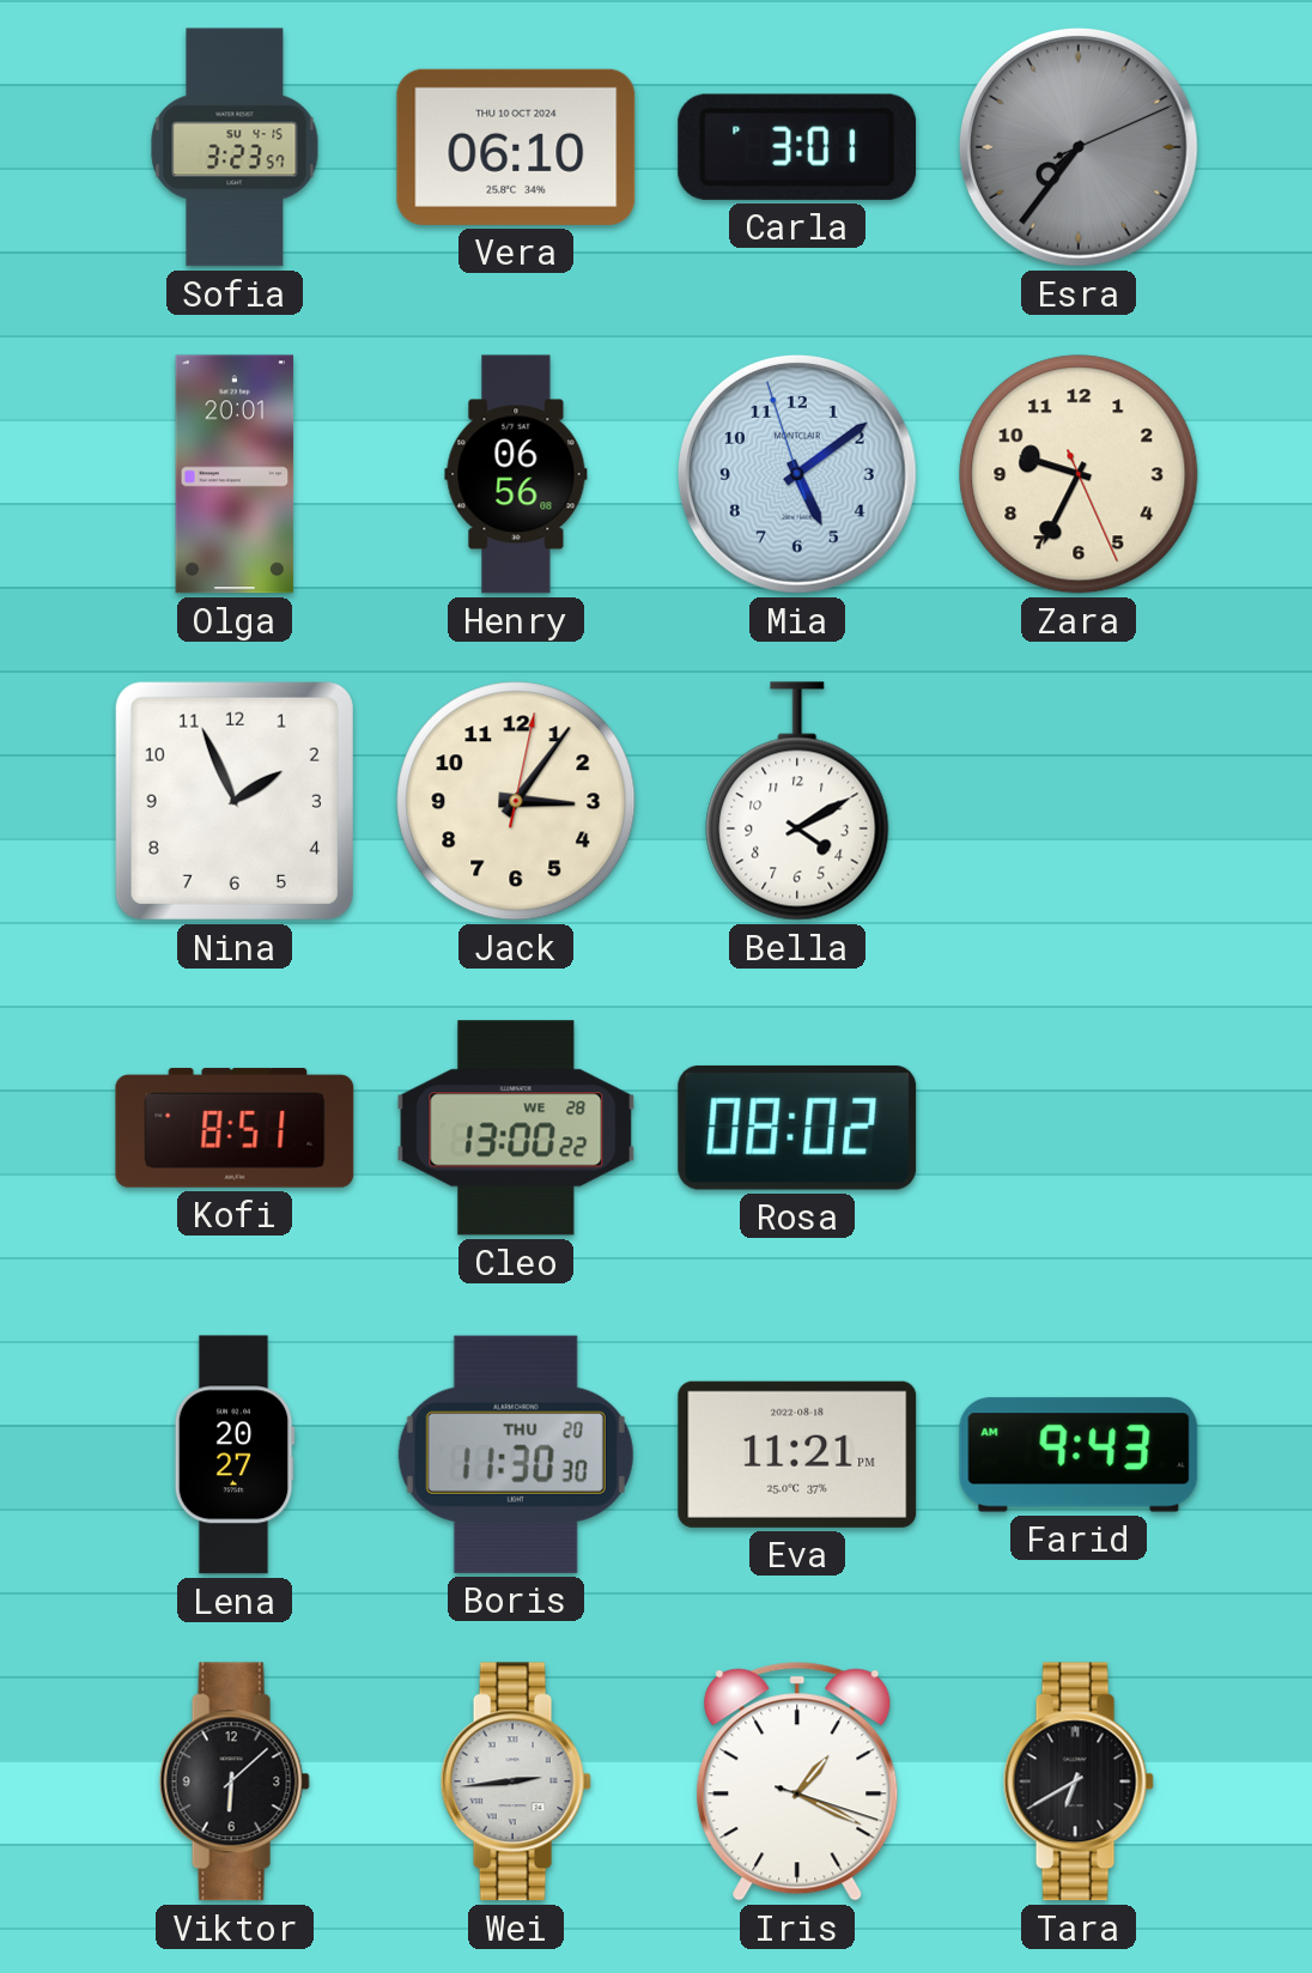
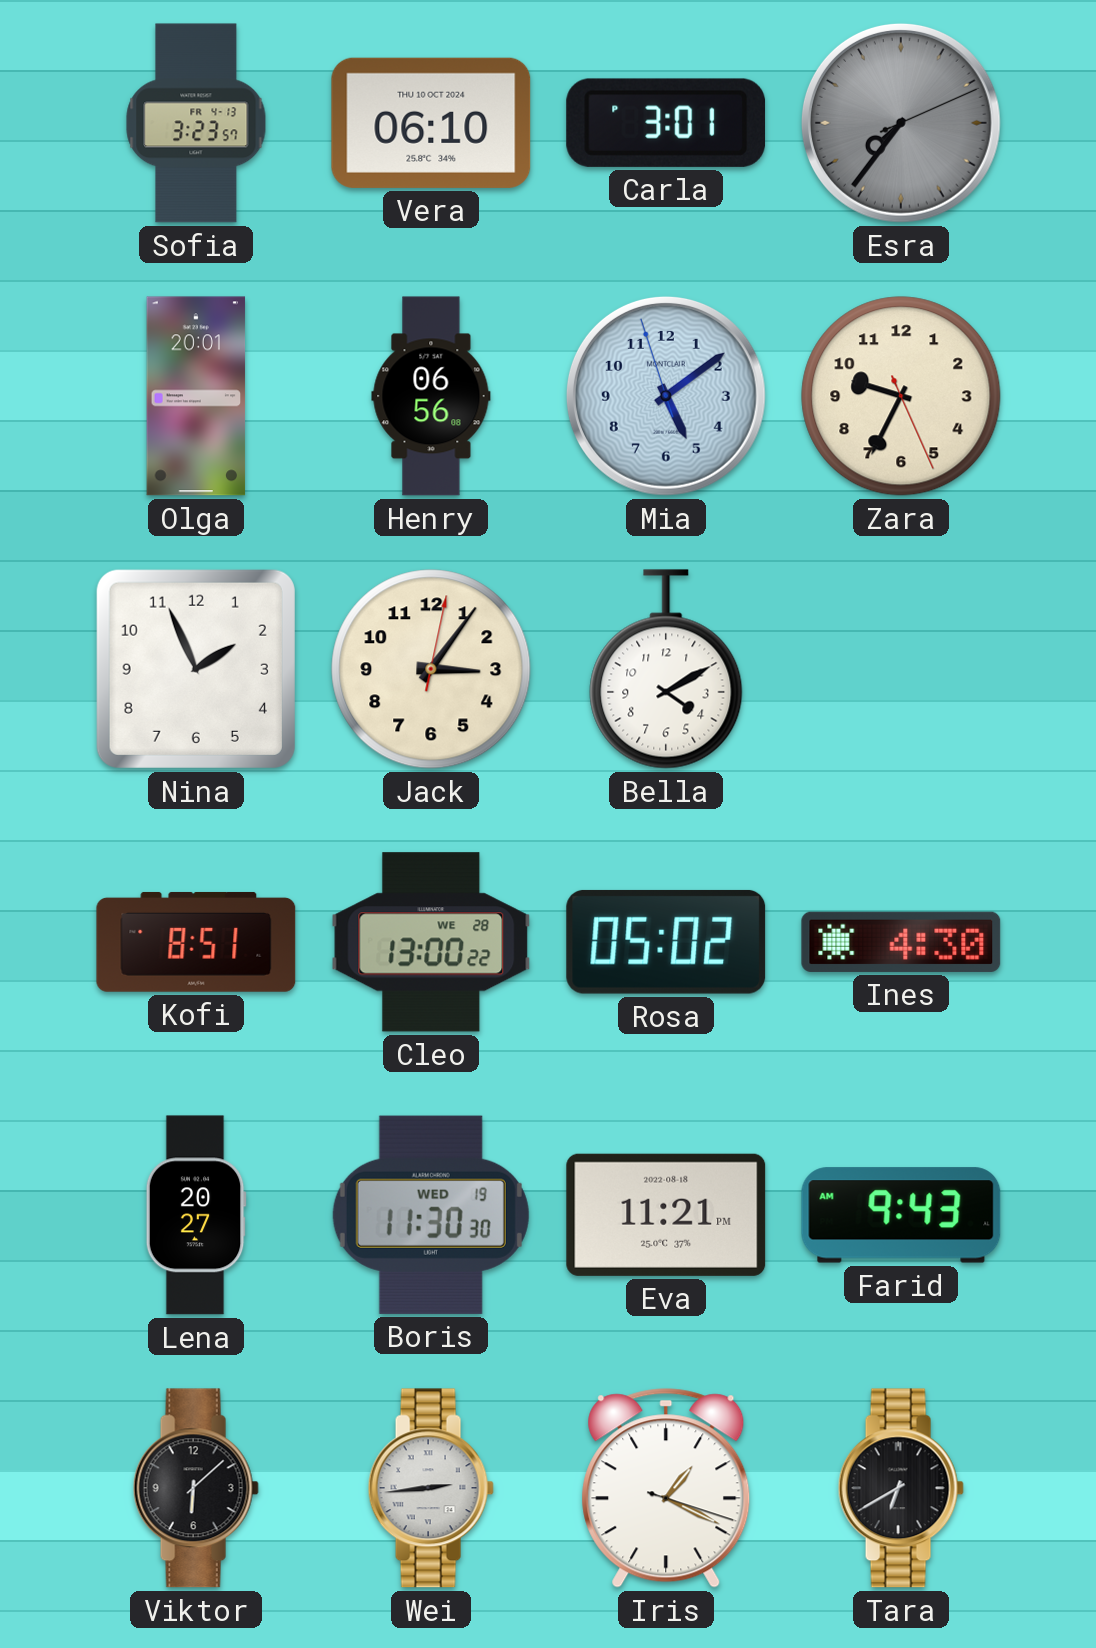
Sofia date: SU 4-15 -> FR 4-13
Rosa: 08:02 -> 05:02
Ines: none -> 4:30
Boris date: THU 20 -> WED 19
